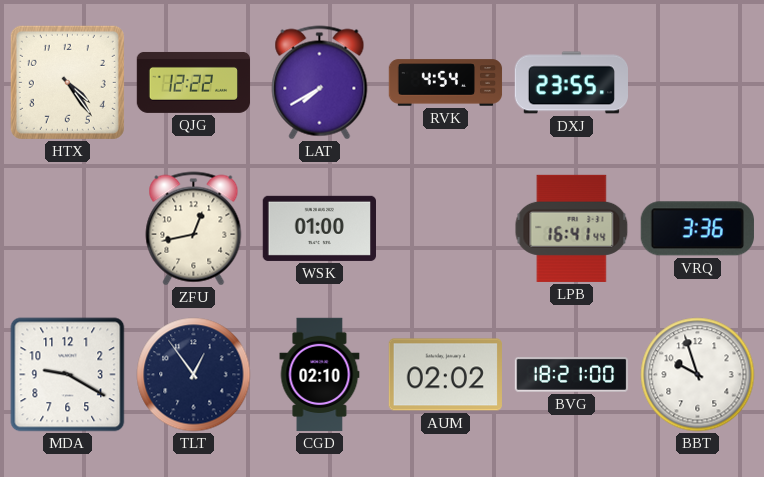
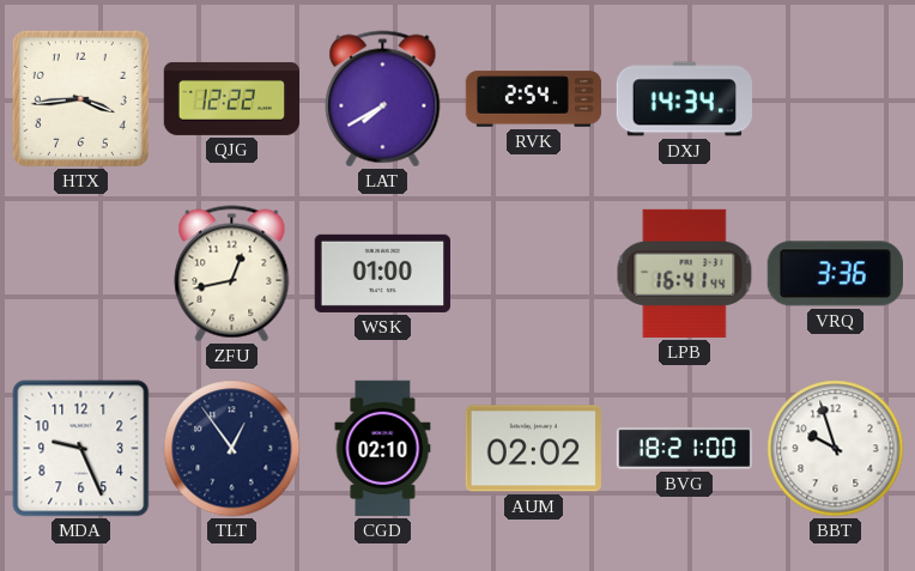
HTX: 4:24 -> 3:44
RVK: 4:54 -> 2:54
DXJ: 23:55 -> 14:34
MDA: 9:20 -> 9:26
